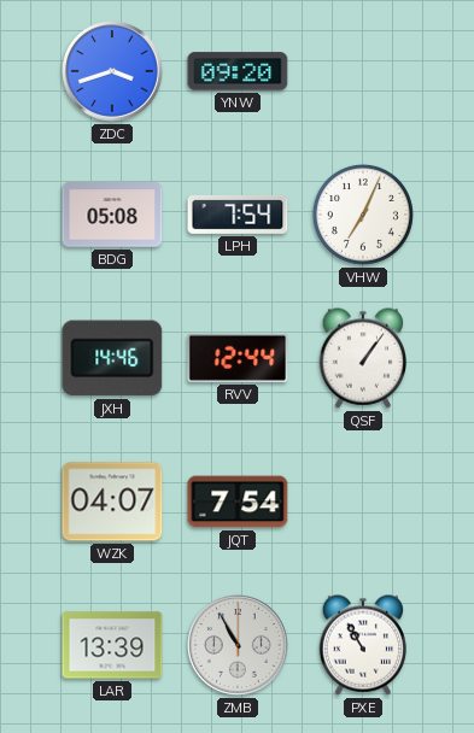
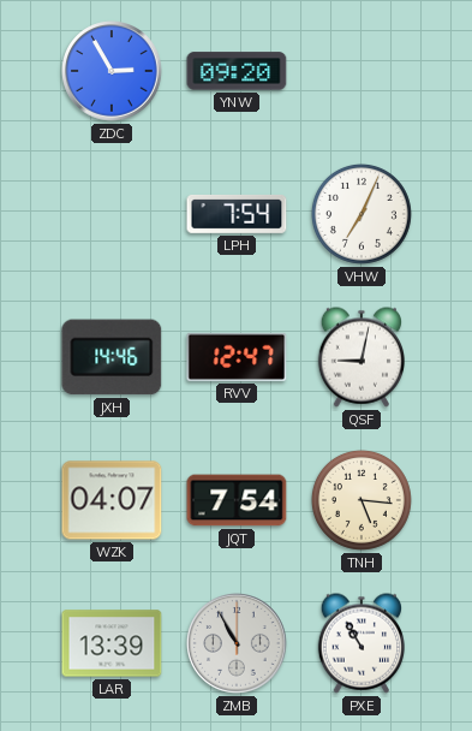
ZDC: 3:42 -> 2:55
BDG: 05:08 -> none
RVV: 12:44 -> 12:47
QSF: 1:06 -> 9:02
TNH: none -> 5:16
